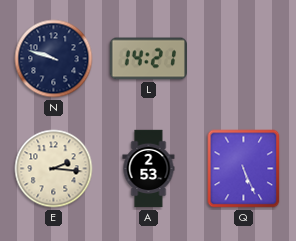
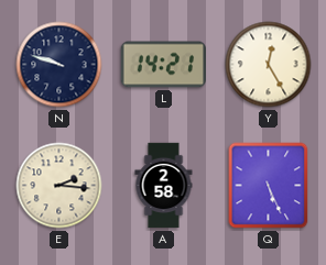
Y: none -> 12:25
A: 2:53 -> 2:58
